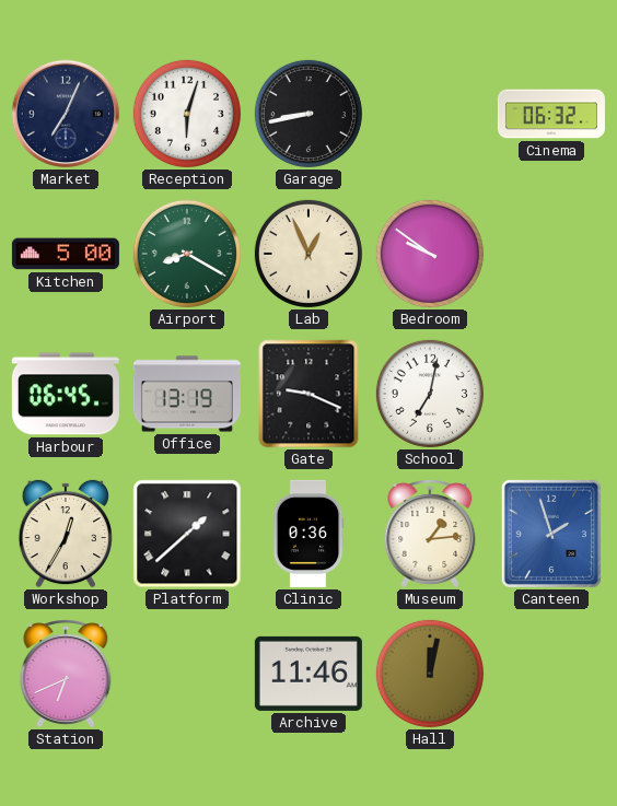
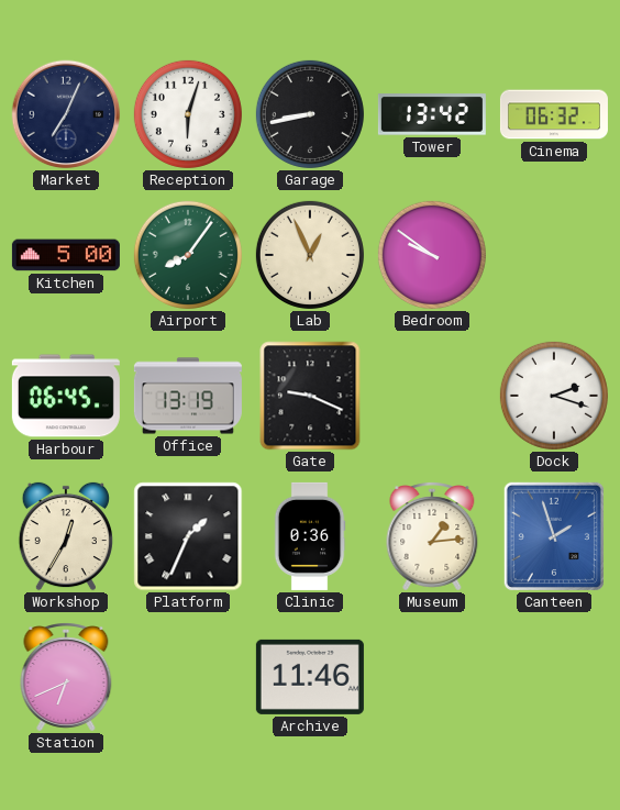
Tower: none -> 13:42
Airport: 8:20 -> 8:06
School: 7:02 -> none
Dock: none -> 2:18
Platform: 1:38 -> 1:34
Hall: 12:02 -> none
